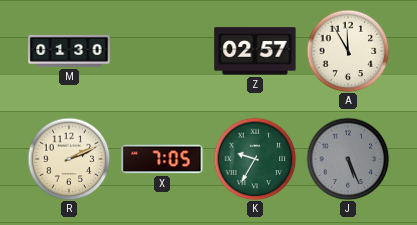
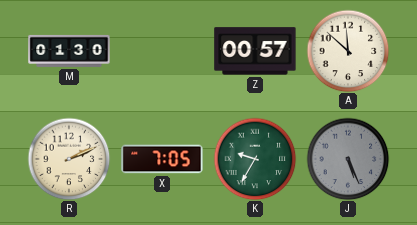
Z: 02:57 -> 00:57
A: 11:55 -> 11:52
